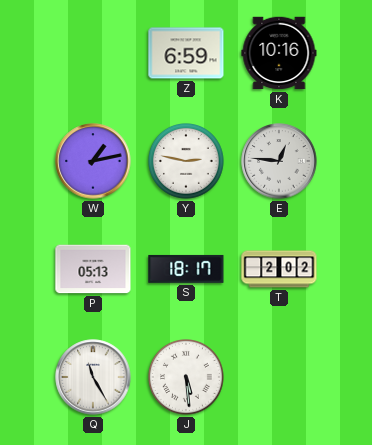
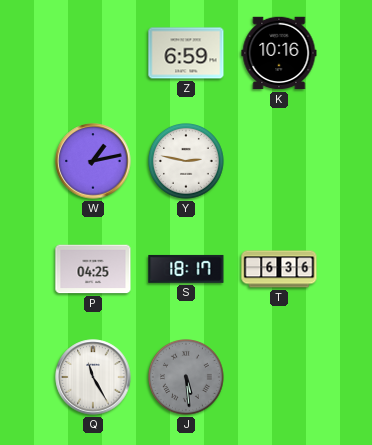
E: 12:46 -> none
P: 05:13 -> 04:25
T: 2:02 -> 6:36
J dial: white -> grey
